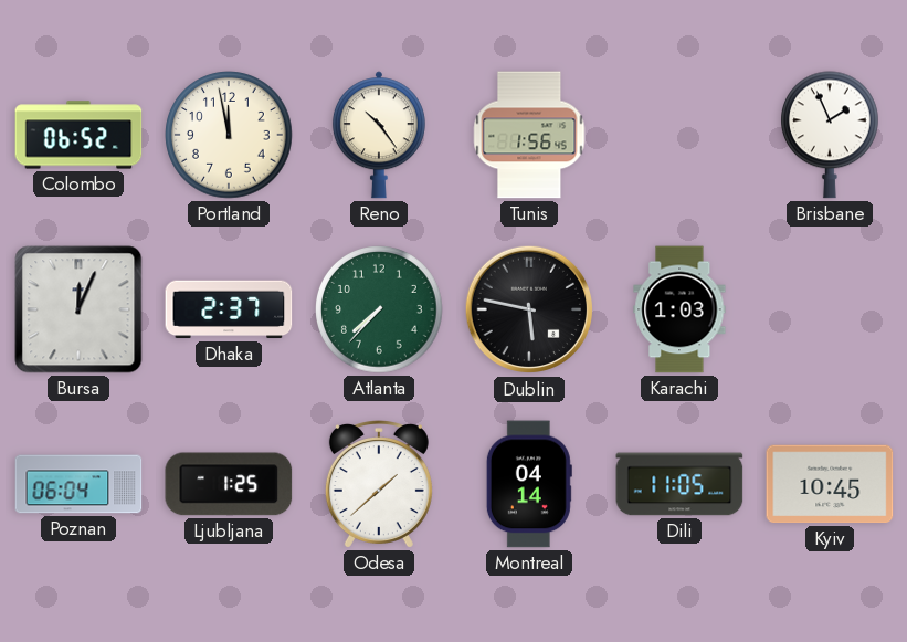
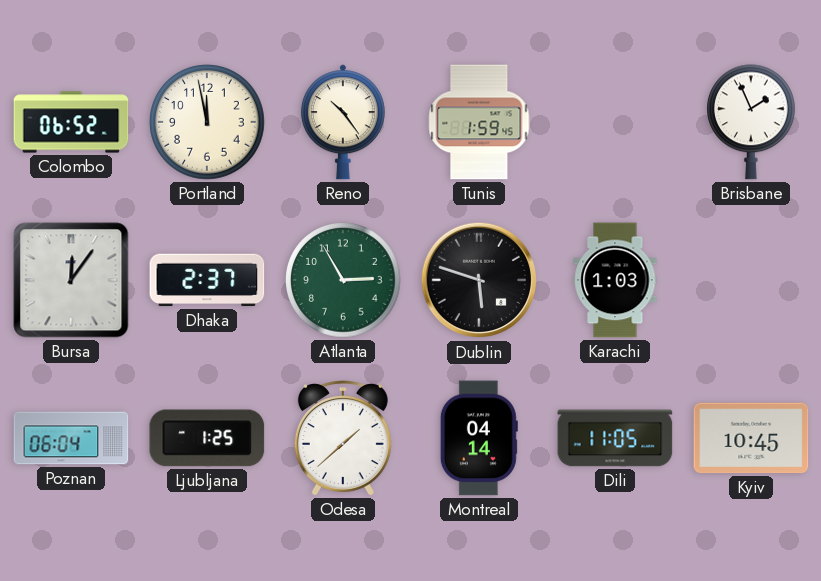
Tunis: 1:56 -> 1:59
Bursa: 12:04 -> 12:06
Atlanta: 7:37 -> 2:55
Dublin: 5:47 -> 5:48
